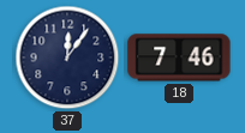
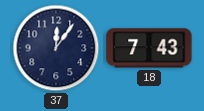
18: 7:46 -> 7:43
